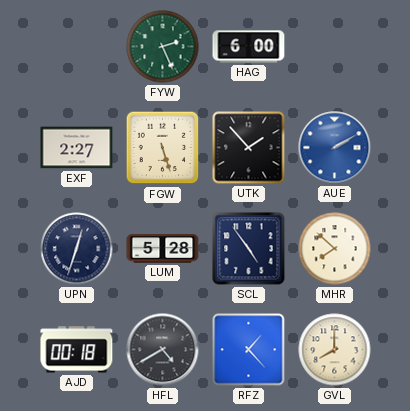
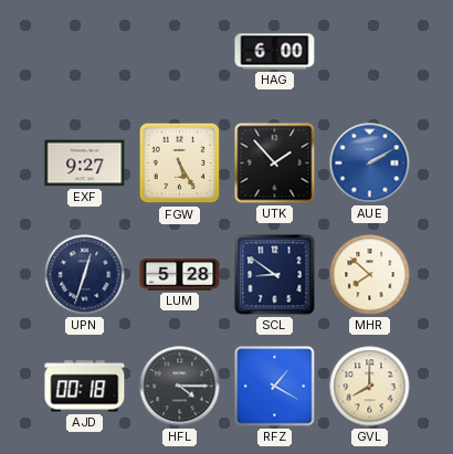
FYW: 2:26 -> none
EXF: 2:27 -> 9:27
FGW: 5:27 -> 5:25
SCL: 4:54 -> 8:51
HFL: 4:40 -> 4:15
RFZ: 1:23 -> 1:20
